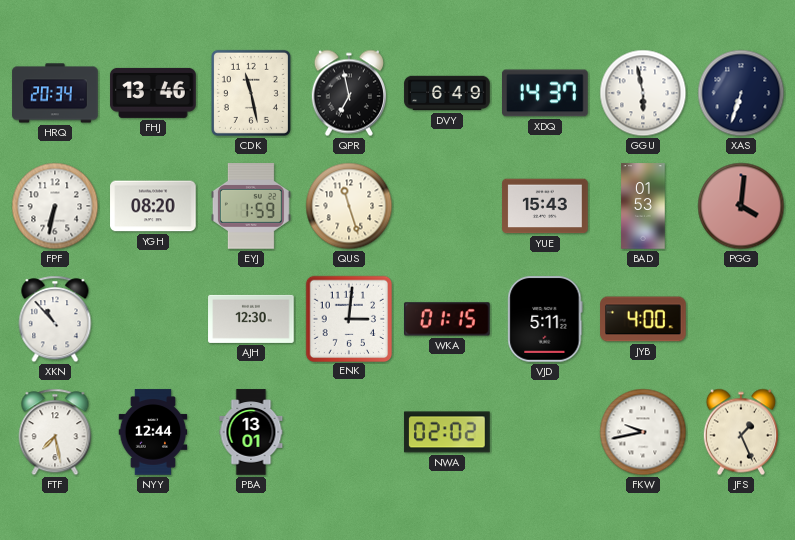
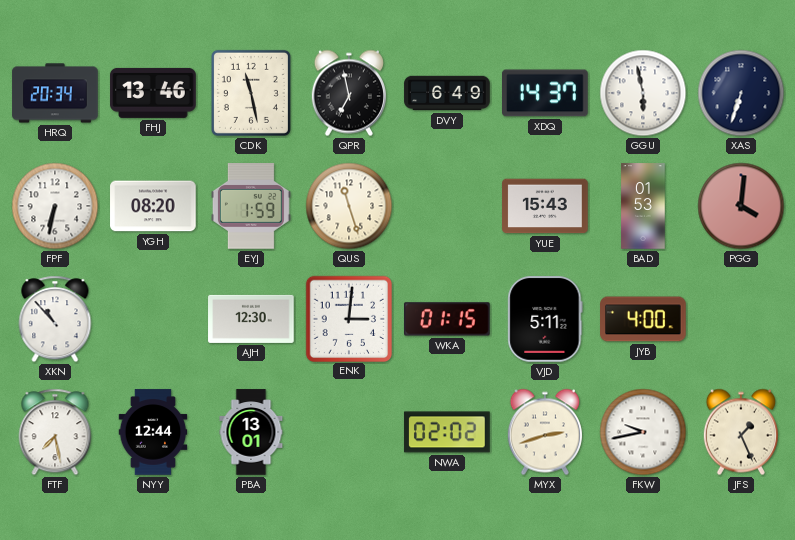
MYX: none -> 2:42
